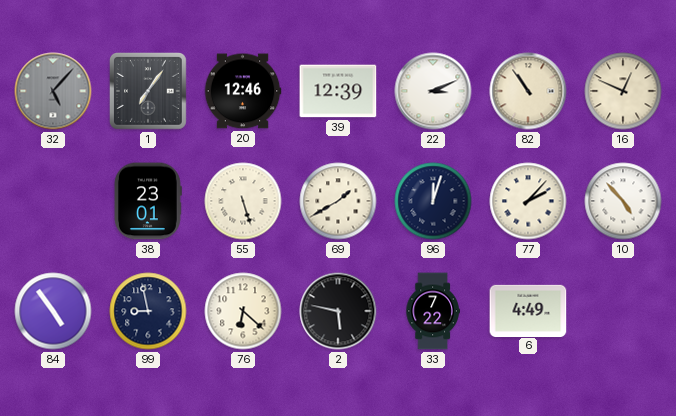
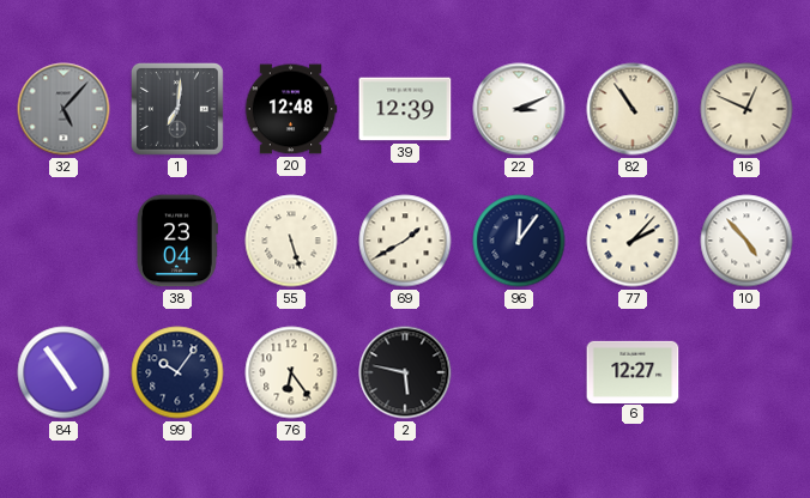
1: 7:06 -> 7:01
20: 12:46 -> 12:48
38: 23:01 -> 23:04
96: 12:03 -> 12:06
99: 8:58 -> 10:06
76: 6:22 -> 6:24
33: 7:22 -> none
6: 4:49 -> 12:27
